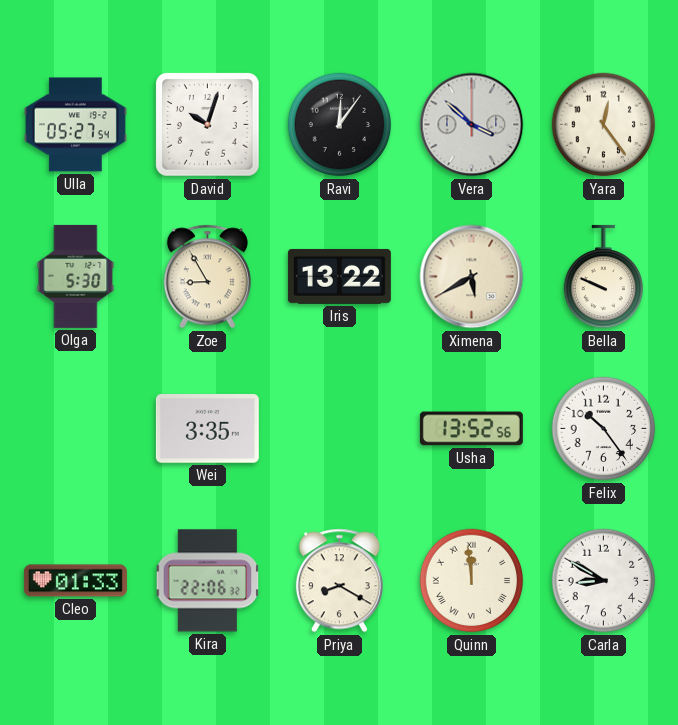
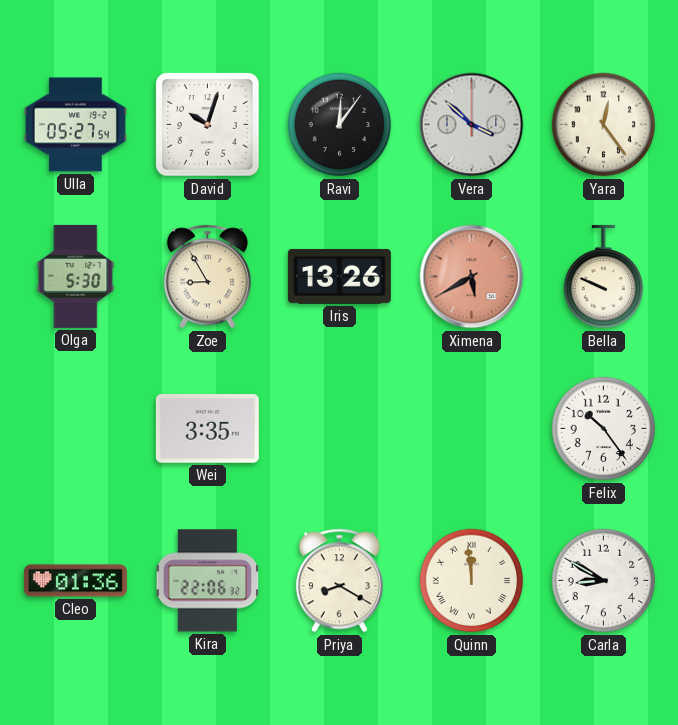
Iris: 13:22 -> 13:26
Ximena dial: cream -> salmon
Usha: 13:52 -> none
Cleo: 01:33 -> 01:36
